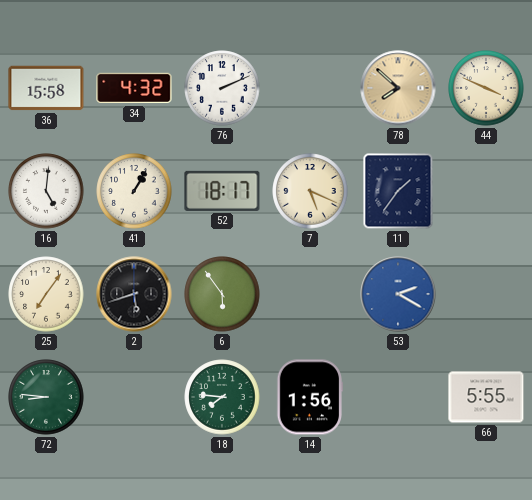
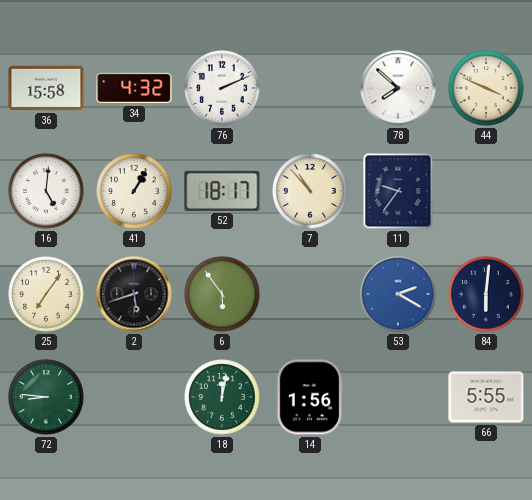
78 dial: champagne -> white
7: 5:19 -> 10:53
11: 1:36 -> 9:36
84: none -> 6:01
18: 7:46 -> 12:02
